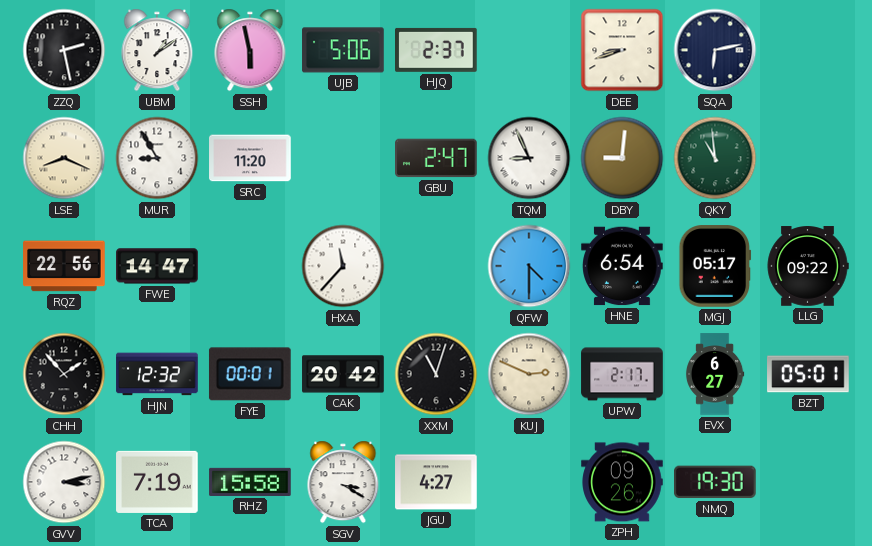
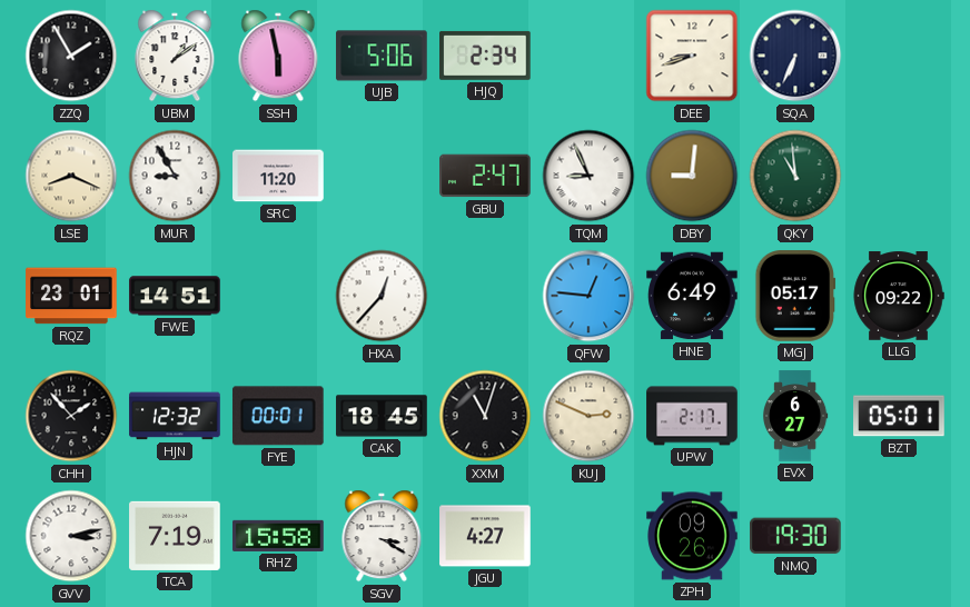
ZZQ: 2:28 -> 1:55
HJQ: 2:37 -> 2:34
SQA: 6:13 -> 6:34
RQZ: 22:56 -> 23:01
FWE: 14:47 -> 14:51
HXA: 11:37 -> 12:37
QFW: 4:30 -> 12:46
HNE: 6:54 -> 6:49
CAK: 20:42 -> 18:45
